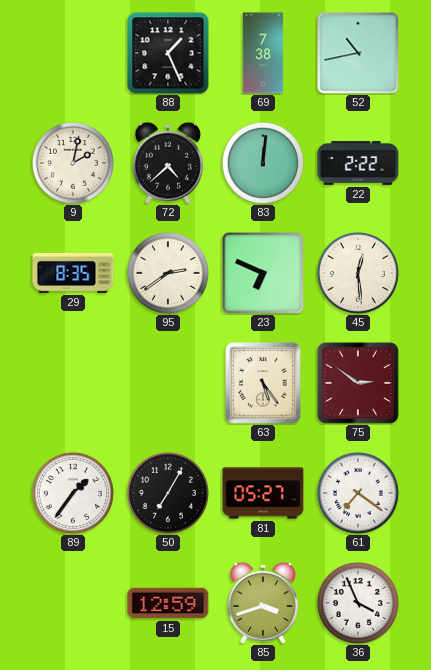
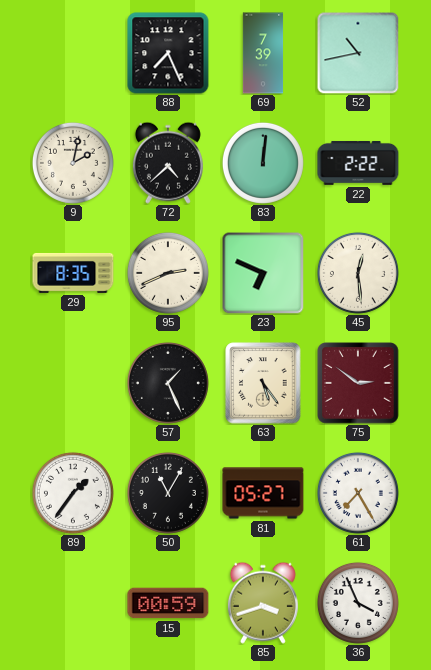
88: 1:26 -> 7:26
69: 7:38 -> 7:39
95: 2:39 -> 2:41
57: none -> 1:26
50: 7:05 -> 11:05
61: 7:21 -> 7:25
15: 12:59 -> 00:59
